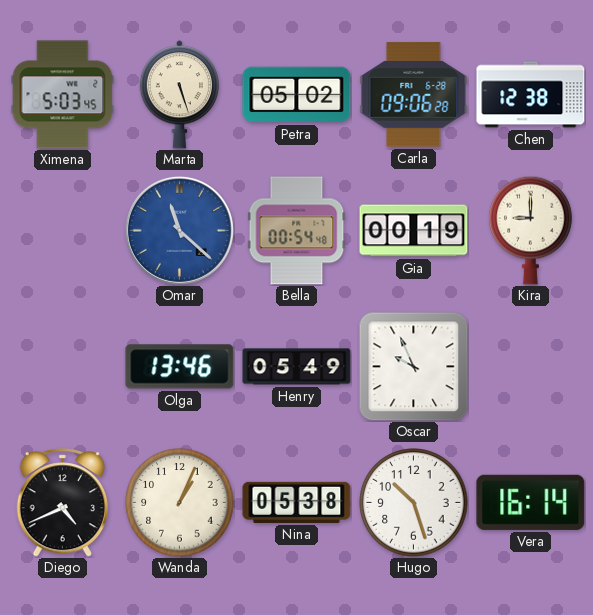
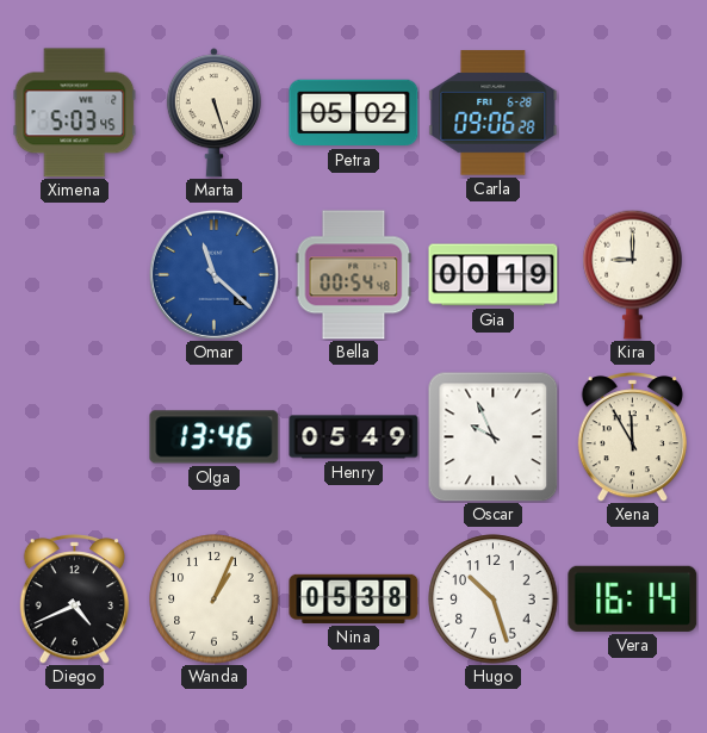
Chen: 12:38 -> none
Xena: none -> 11:55
